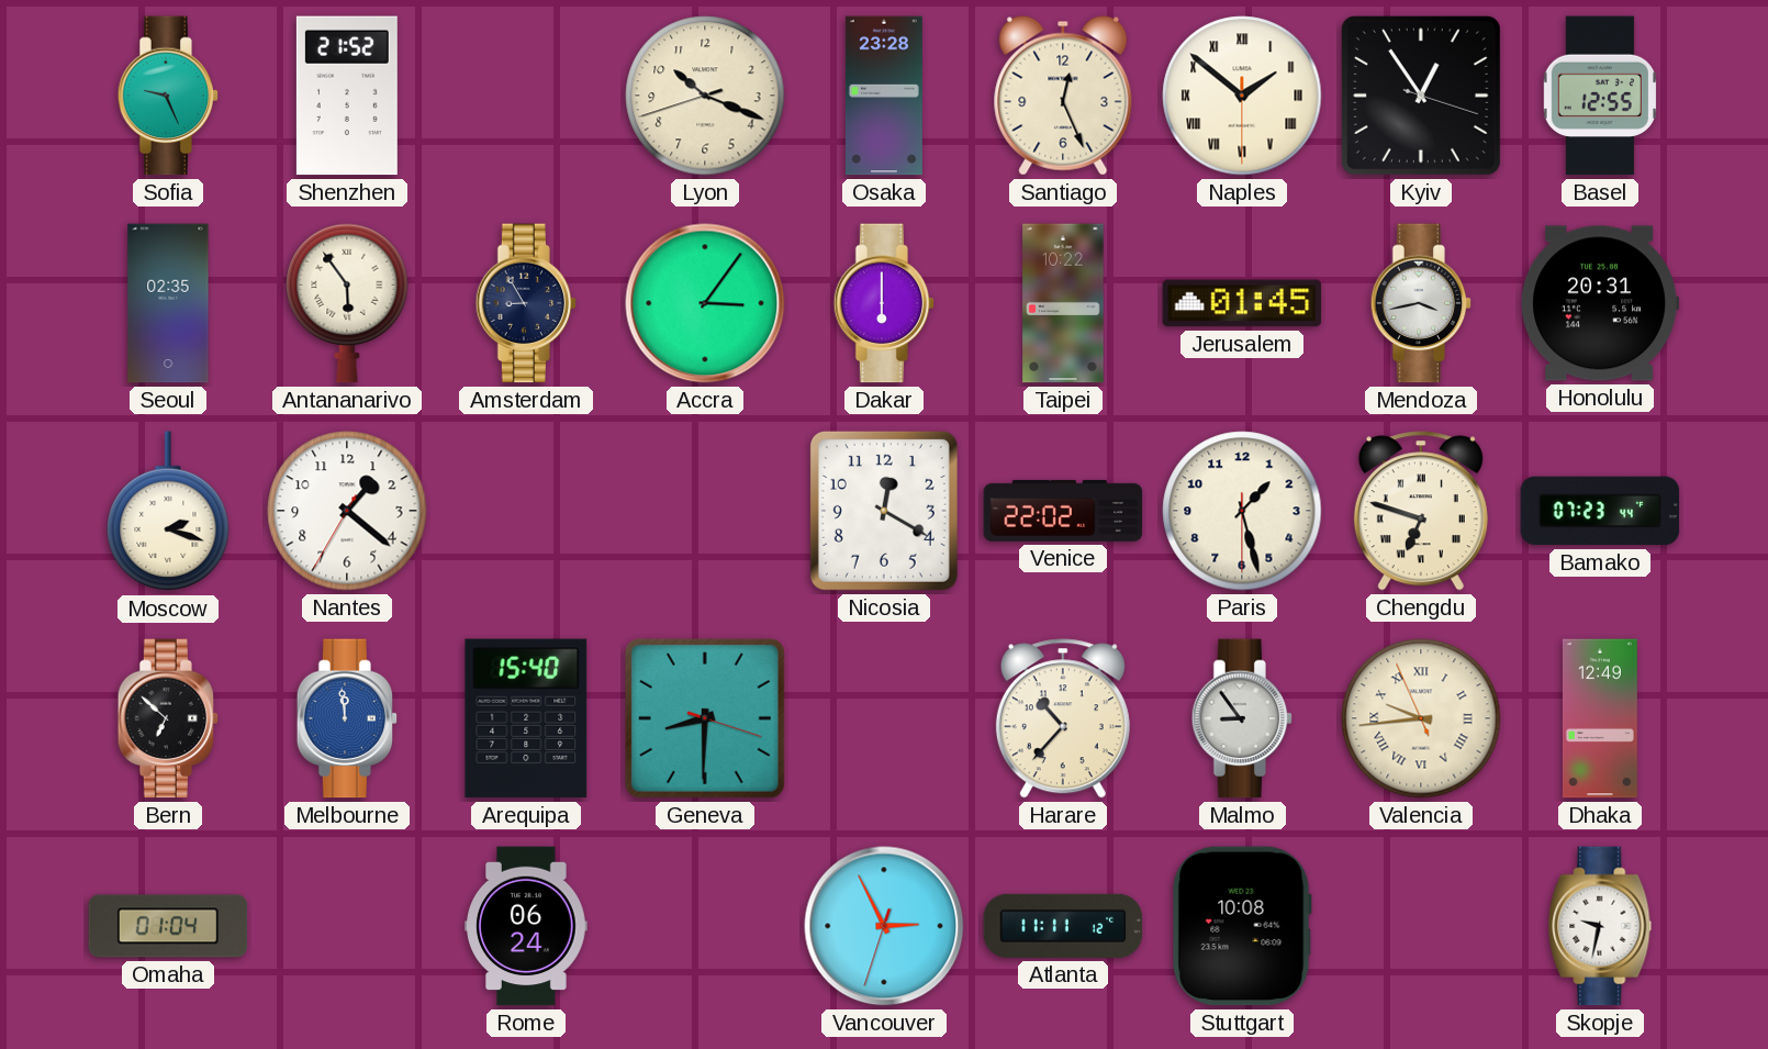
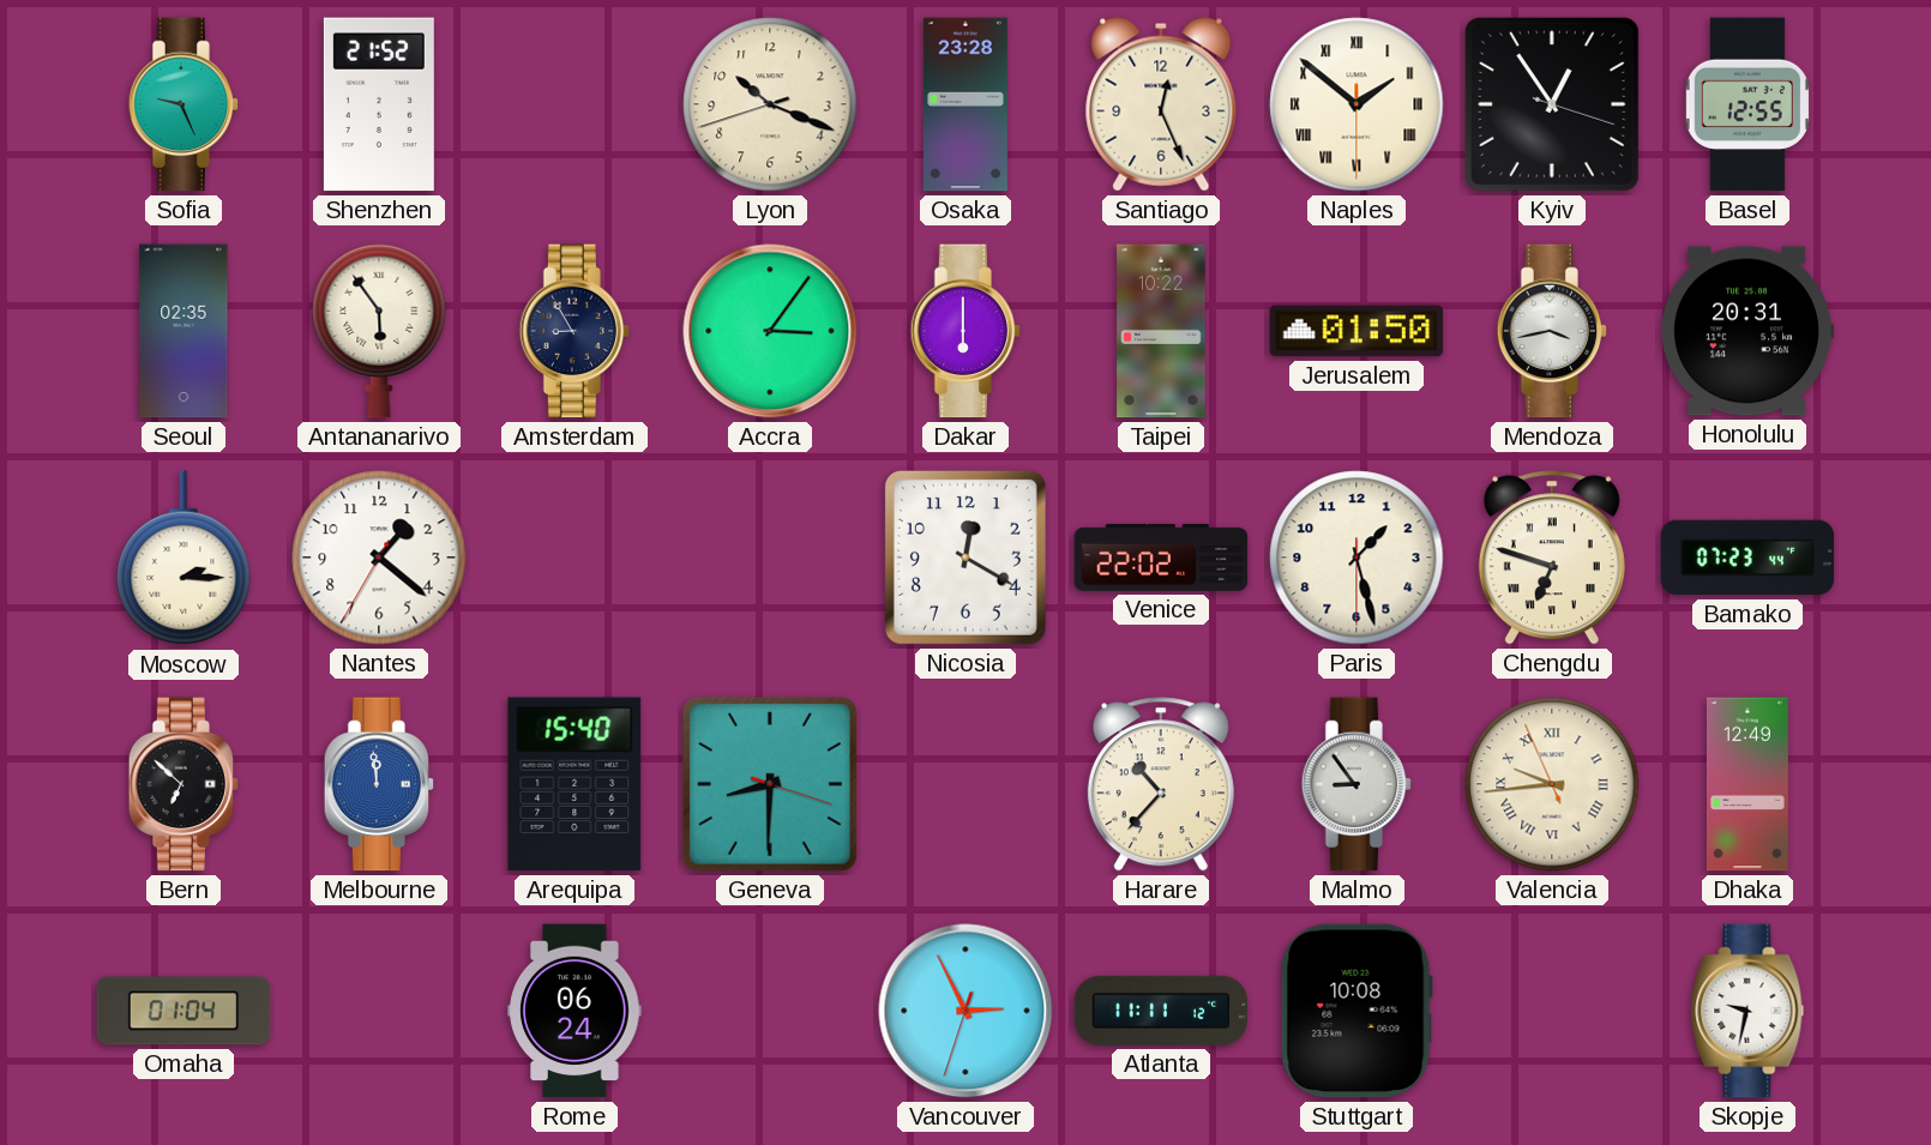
Jerusalem: 01:45 -> 01:50
Moscow: 2:18 -> 2:15
